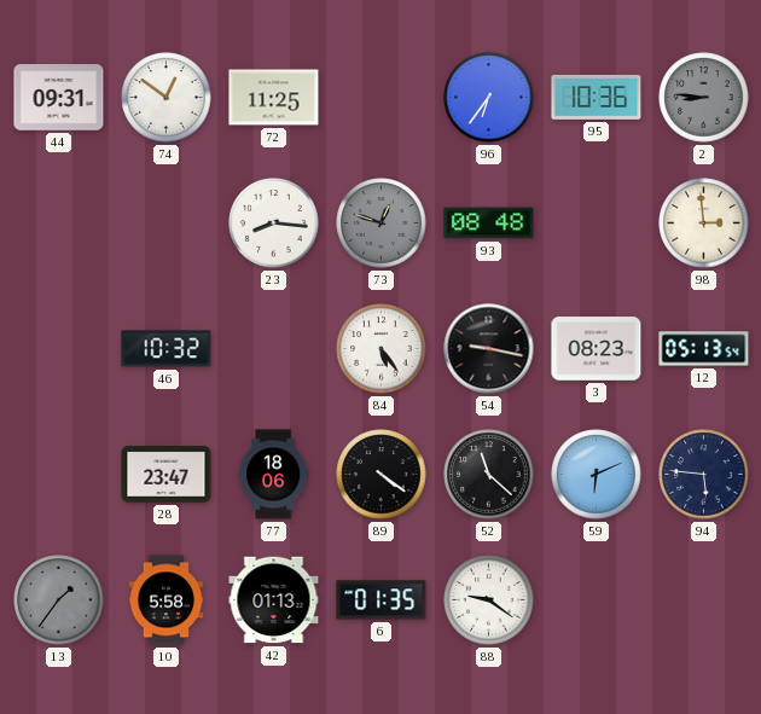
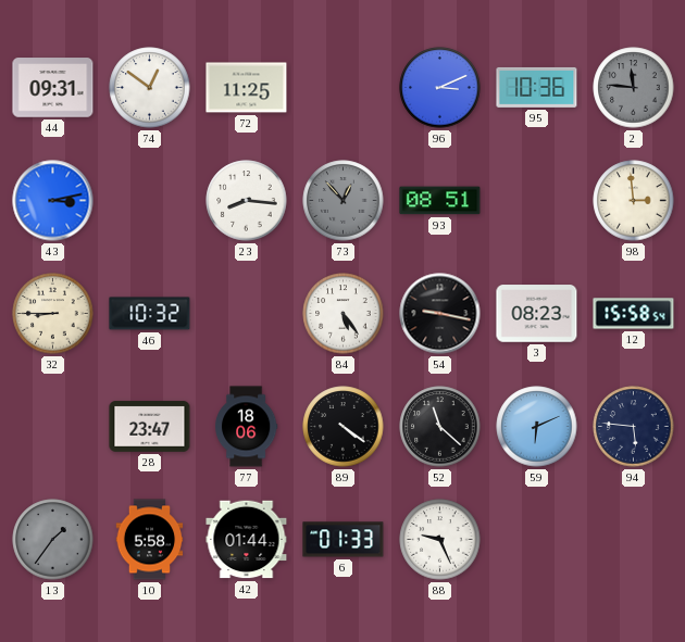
96: 6:36 -> 3:11
2: 8:46 -> 11:46
43: none -> 3:13
73: 12:48 -> 12:53
93: 08:48 -> 08:51
32: none -> 8:45
12: 05:13 -> 15:58
42: 01:13 -> 01:44
6: 01:35 -> 01:33
88: 9:21 -> 9:26
